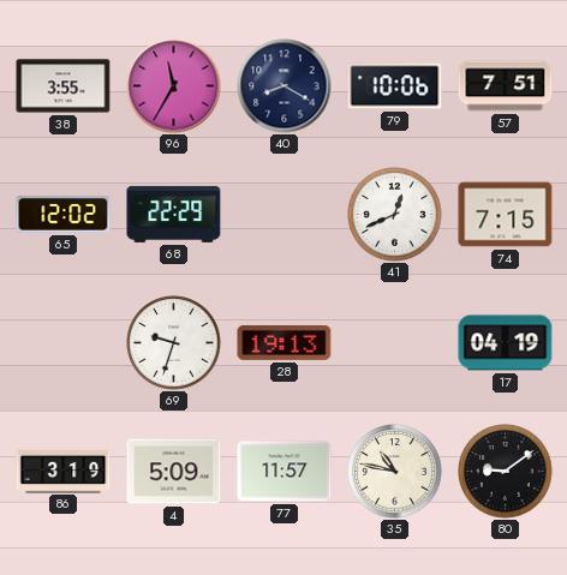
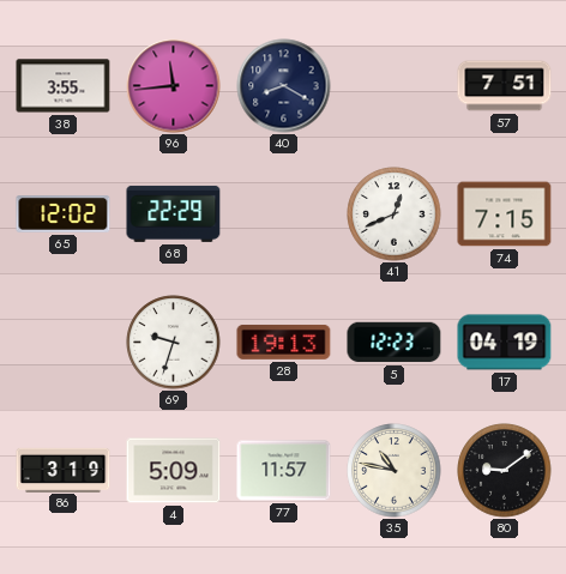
96: 11:35 -> 11:44
79: 10:06 -> none
5: none -> 12:23
